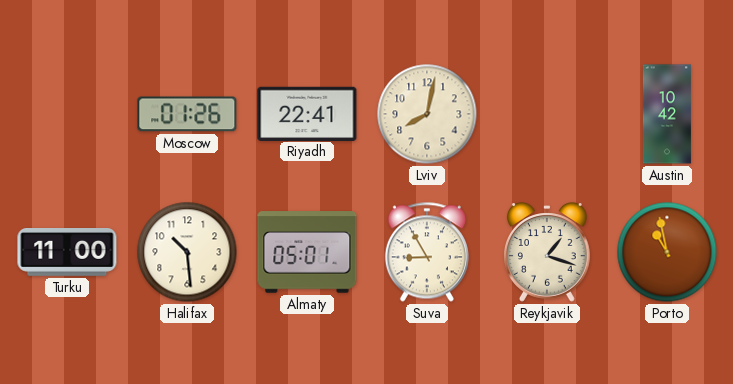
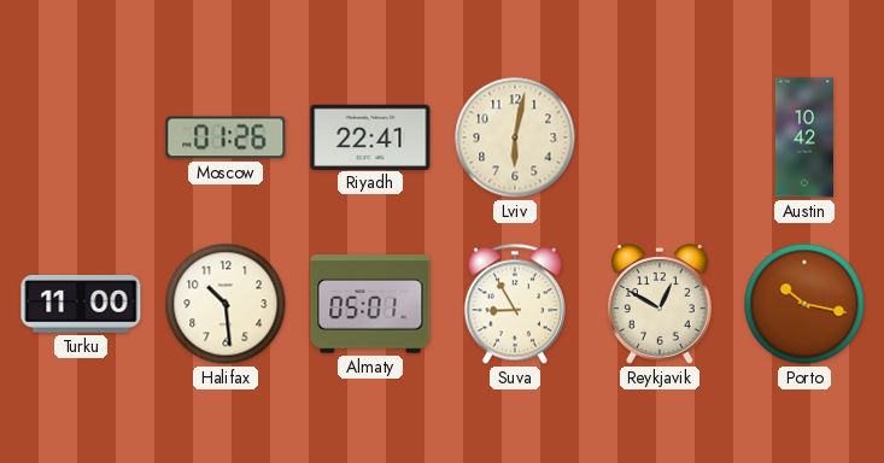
Lviv: 8:02 -> 6:02
Reykjavik: 1:18 -> 12:50
Porto: 10:58 -> 10:17
